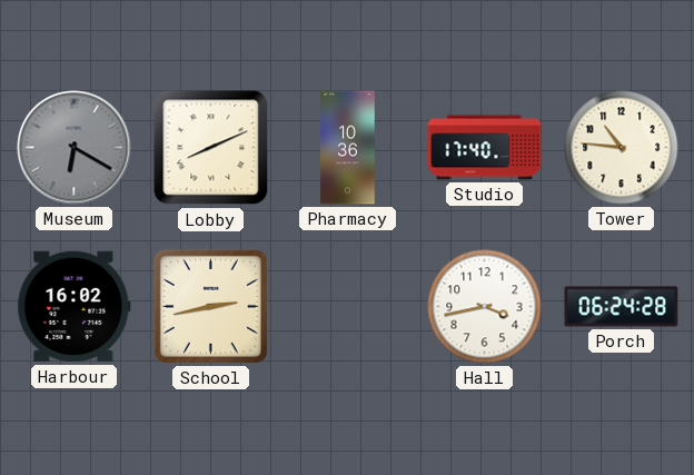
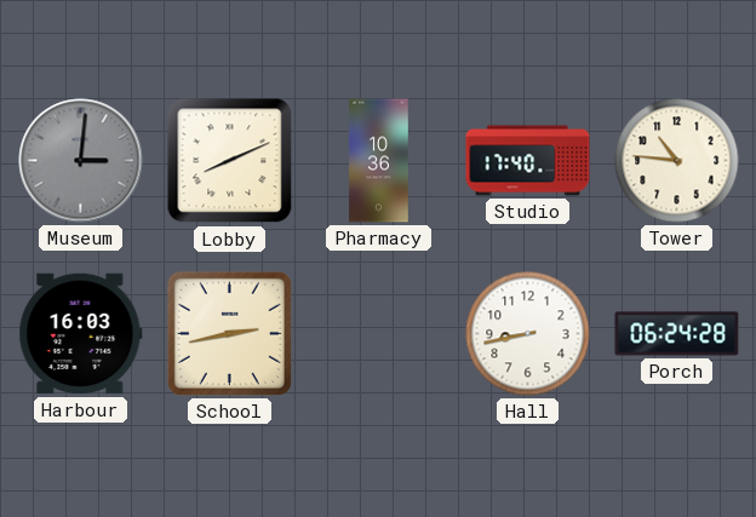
Museum: 6:20 -> 3:01
Harbour: 16:02 -> 16:03
Hall: 3:43 -> 8:43
